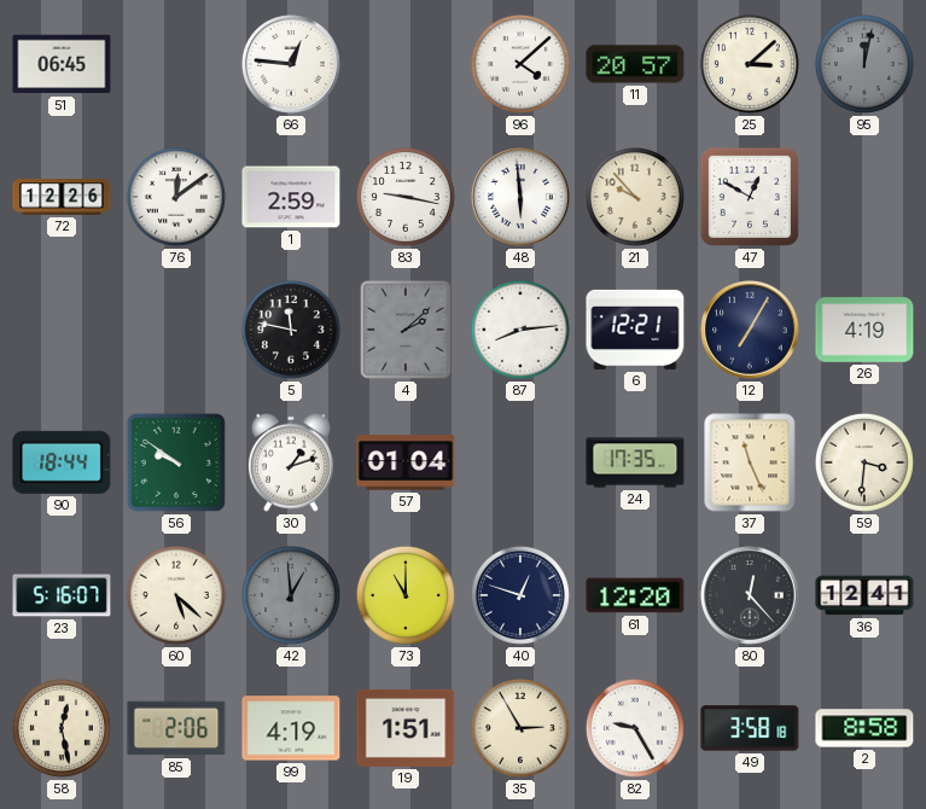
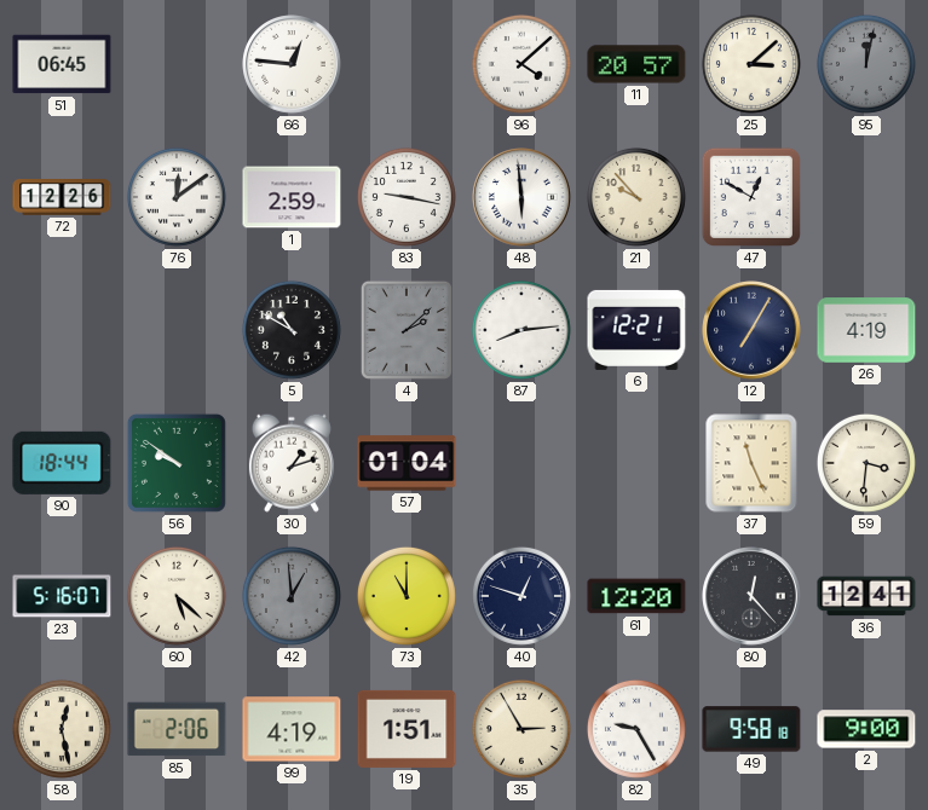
5: 11:47 -> 10:50
24: 17:35 -> none
49: 3:58 -> 9:58
2: 8:58 -> 9:00
